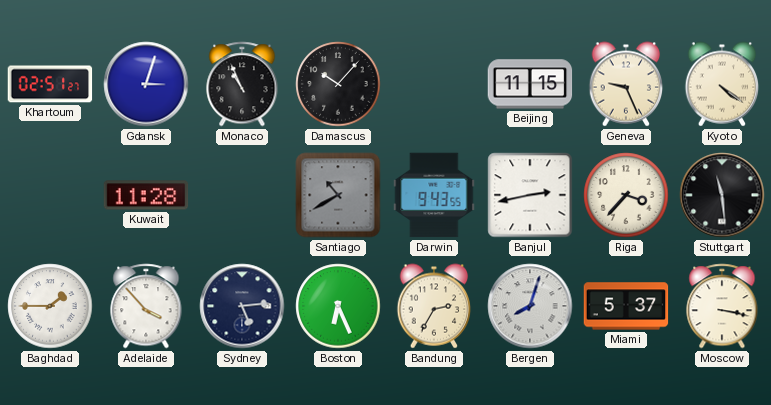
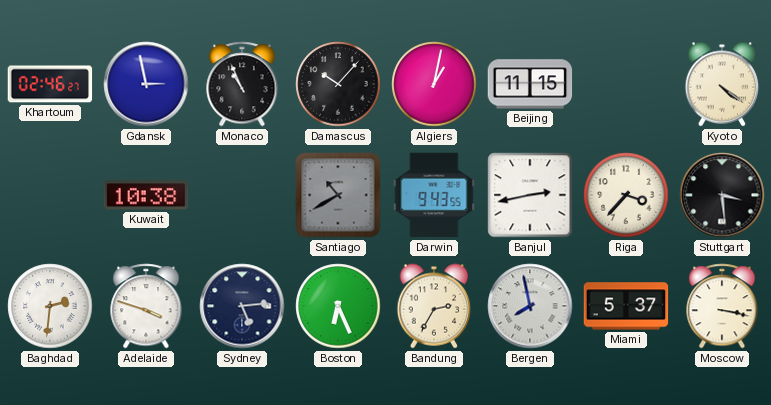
Khartoum: 02:51 -> 02:46
Gdansk: 3:03 -> 2:58
Algiers: none -> 1:02
Geneva: 9:26 -> none
Kuwait: 11:28 -> 10:38
Stuttgart: 11:29 -> 3:29
Baghdad: 1:45 -> 2:31
Adelaide: 3:53 -> 3:48
Bergen: 8:03 -> 7:58
